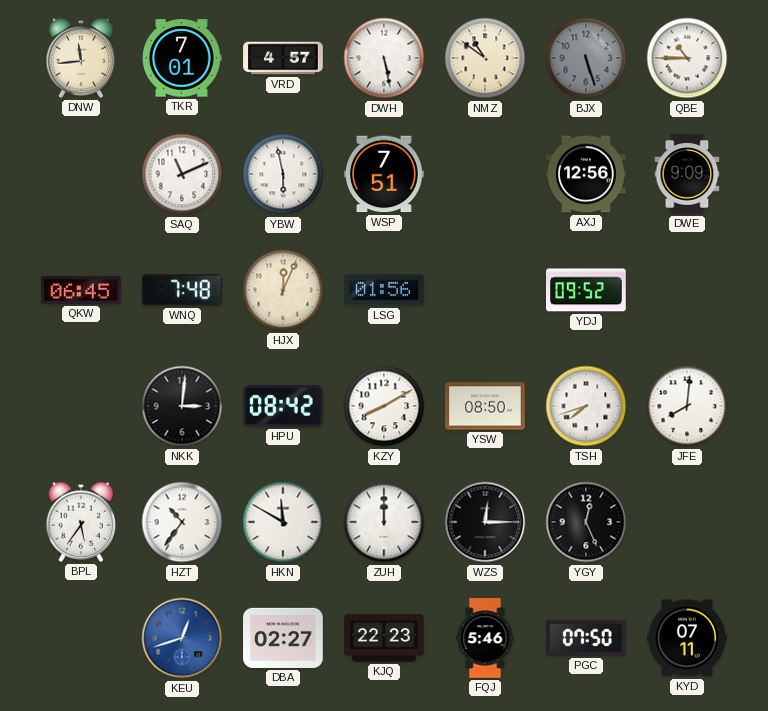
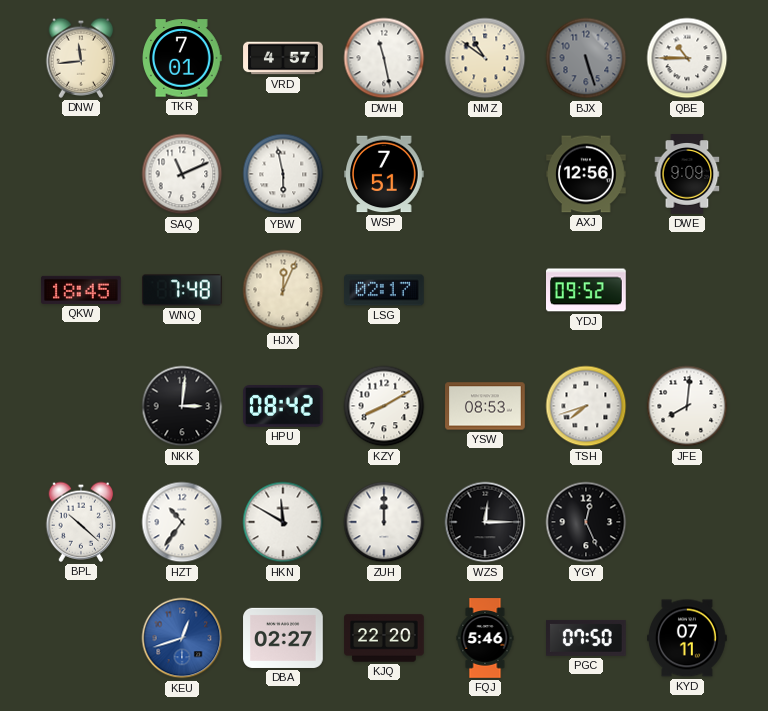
DWH: 5:28 -> 11:28
QKW: 06:45 -> 18:45
LSG: 01:56 -> 02:17
YSW: 08:50 -> 08:53
BPL: 5:36 -> 10:22
KJQ: 22:23 -> 22:20
